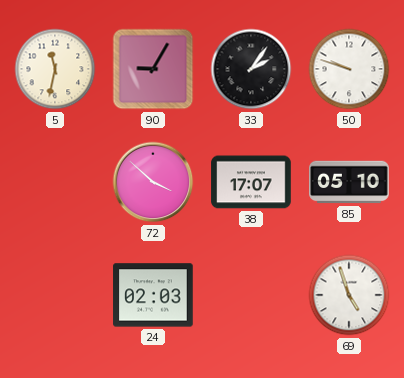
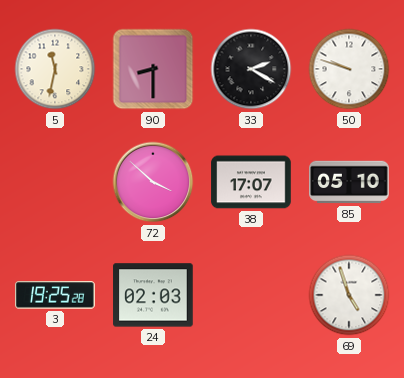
90: 9:05 -> 8:30
33: 2:06 -> 2:20
3: none -> 19:25
